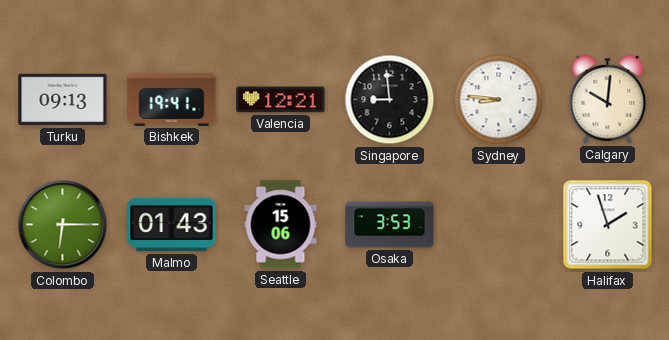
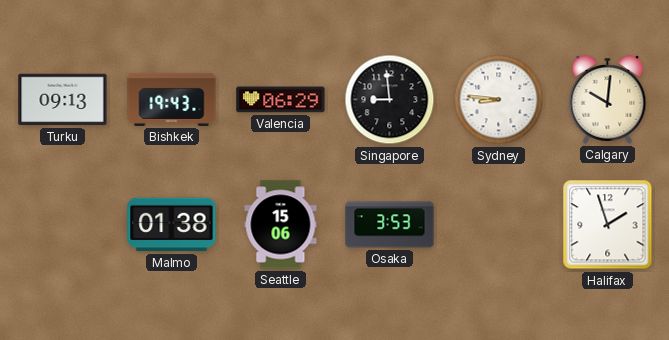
Bishkek: 19:41 -> 19:43
Valencia: 12:21 -> 06:29
Colombo: 6:15 -> none
Malmo: 01:43 -> 01:38
